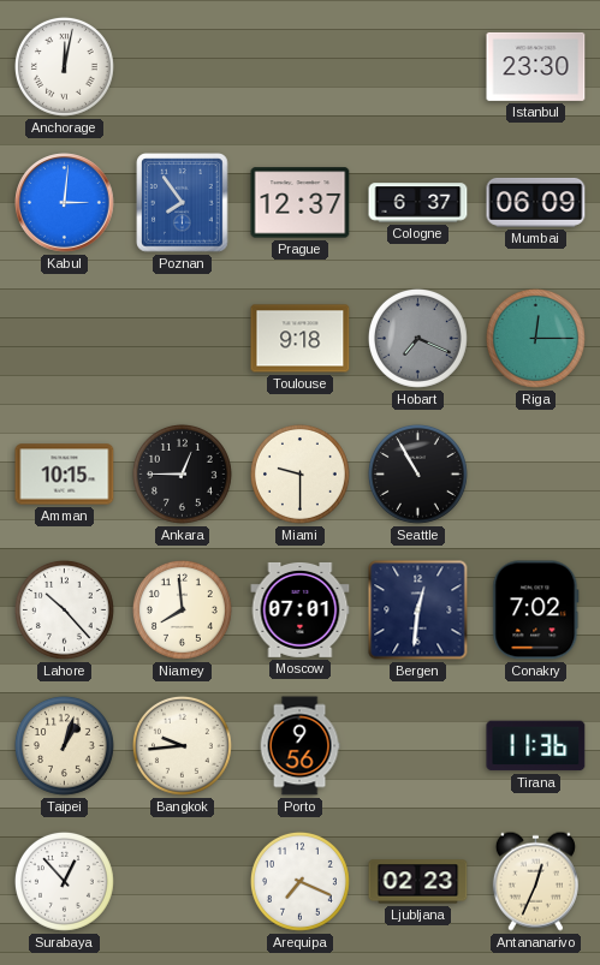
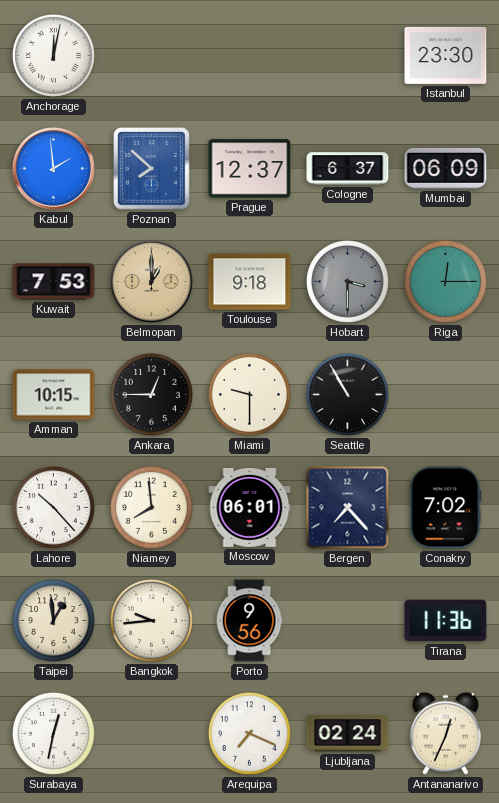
Kabul: 3:01 -> 1:59
Poznan: 7:54 -> 7:52
Kuwait: none -> 7:53
Belmopan: none -> 1:00
Hobart: 7:19 -> 3:30
Moscow: 07:01 -> 06:01
Bergen: 12:31 -> 7:23
Taipei: 1:03 -> 12:59
Surabaya: 12:53 -> 12:32
Ljubljana: 02:23 -> 02:24
